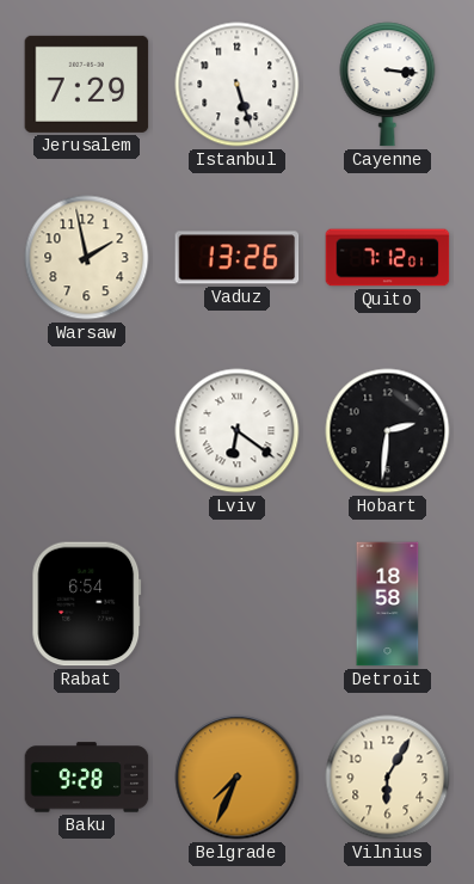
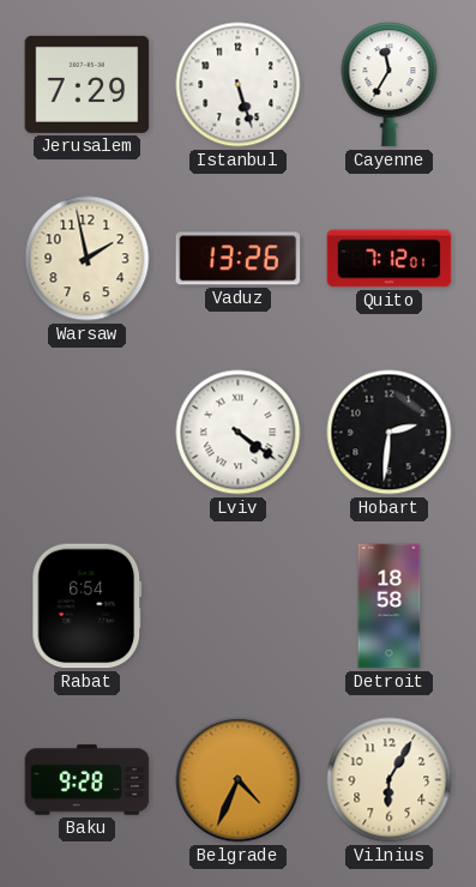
Cayenne: 3:16 -> 11:35
Lviv: 6:21 -> 4:21
Belgrade: 7:34 -> 4:34
